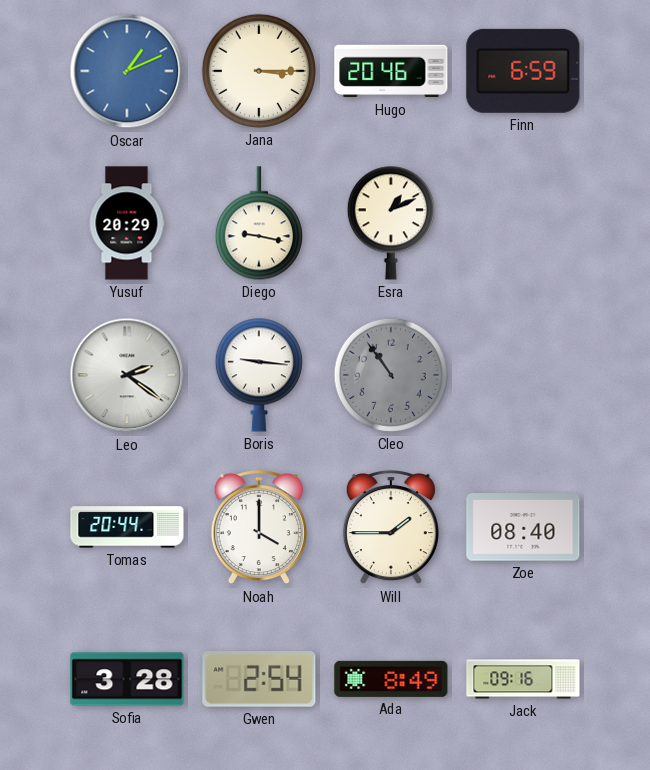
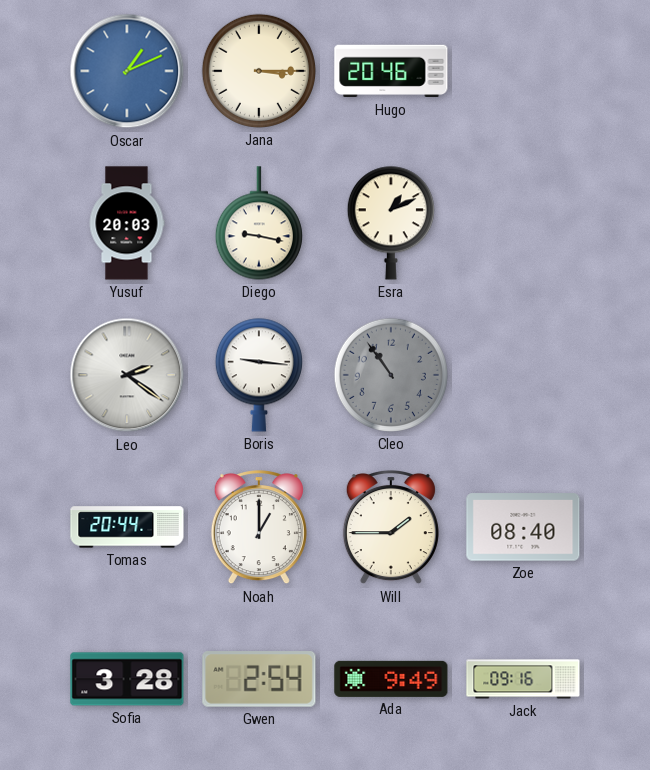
Finn: 6:59 -> none
Yusuf: 20:29 -> 20:03
Noah: 4:00 -> 1:00
Ada: 8:49 -> 9:49
